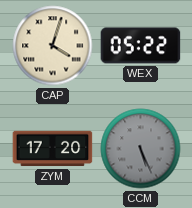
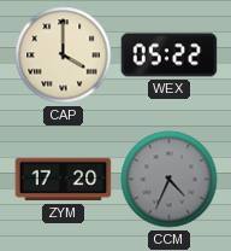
CAP: 4:03 -> 4:00
CCM: 5:26 -> 4:34
